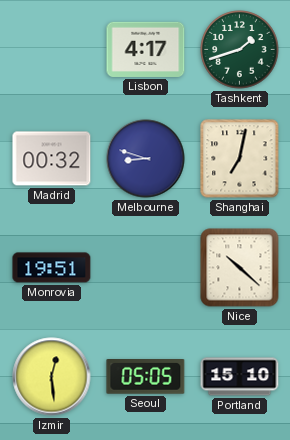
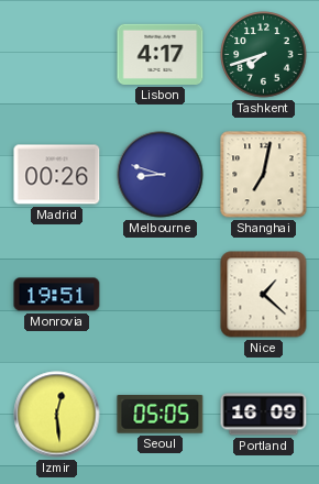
Tashkent: 1:42 -> 7:42
Madrid: 00:32 -> 00:26
Nice: 10:22 -> 1:22
Portland: 15:10 -> 16:09
